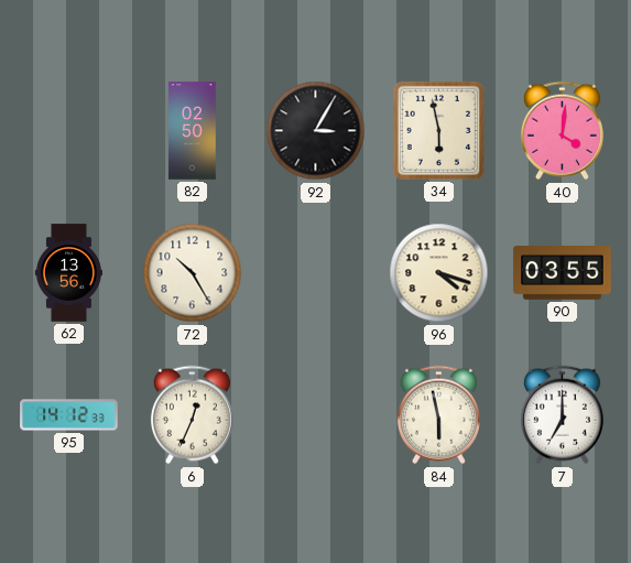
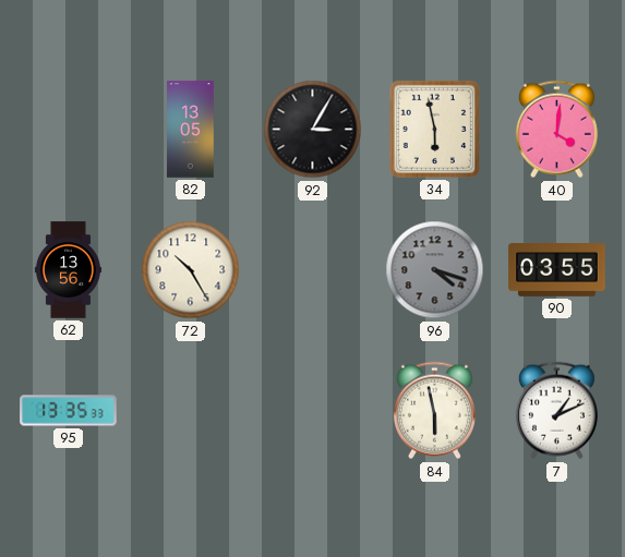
82: 02:50 -> 13:05
96 dial: cream -> grey
95: 14:12 -> 13:35
6: 12:34 -> none
7: 7:00 -> 1:11
